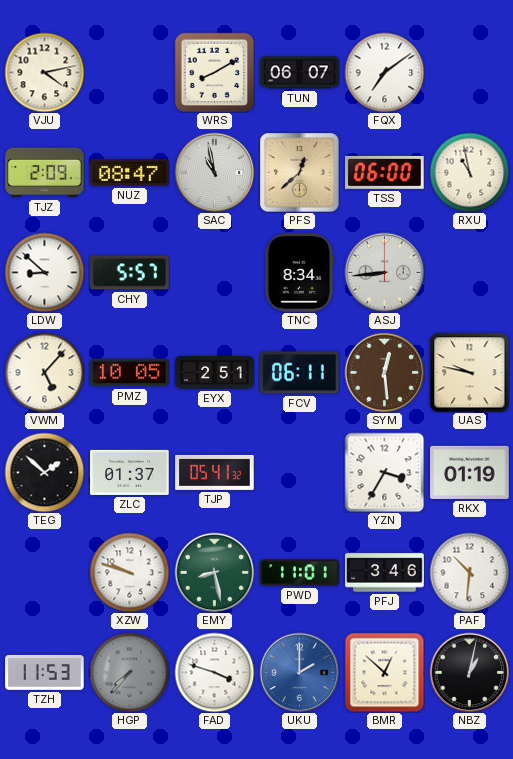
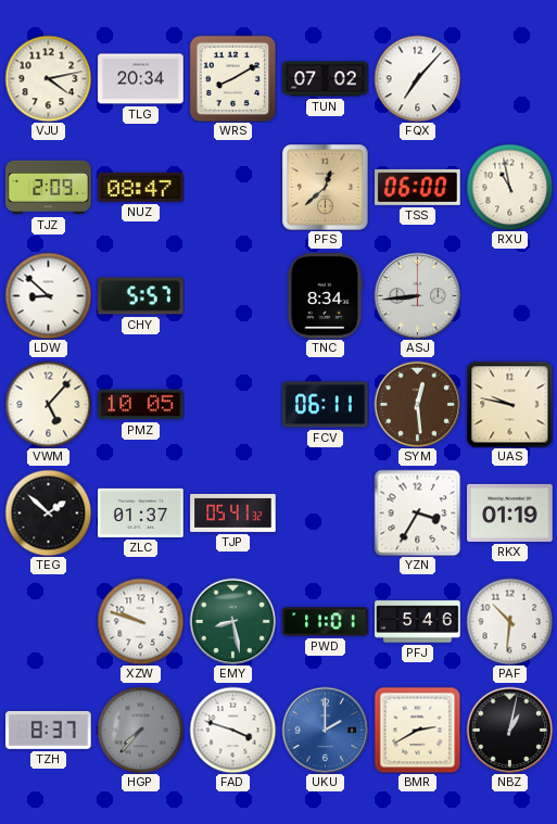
TLG: none -> 20:34
TUN: 06:07 -> 07:02
FQX: 7:09 -> 7:07
SAC: 10:58 -> none
EYX: 2:51 -> none
PFJ: 3:46 -> 5:46
TZH: 11:53 -> 8:37
BMR: 12:52 -> 2:40
